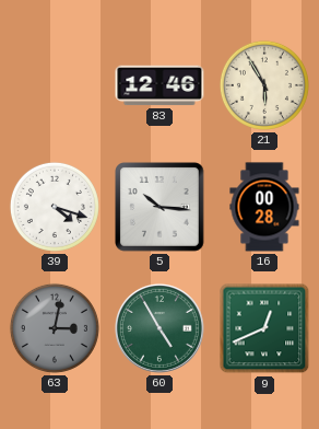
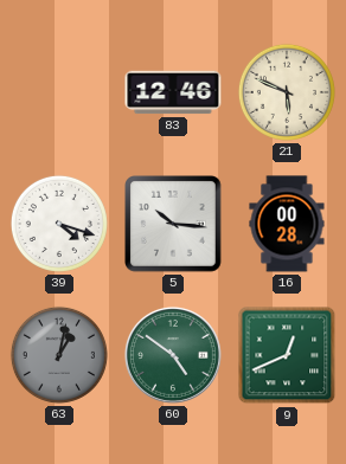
21: 5:55 -> 5:49
63: 3:02 -> 1:02
60: 4:55 -> 4:51
